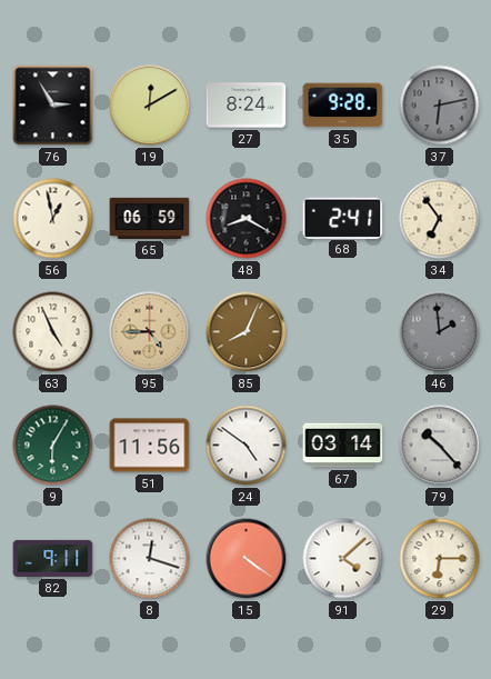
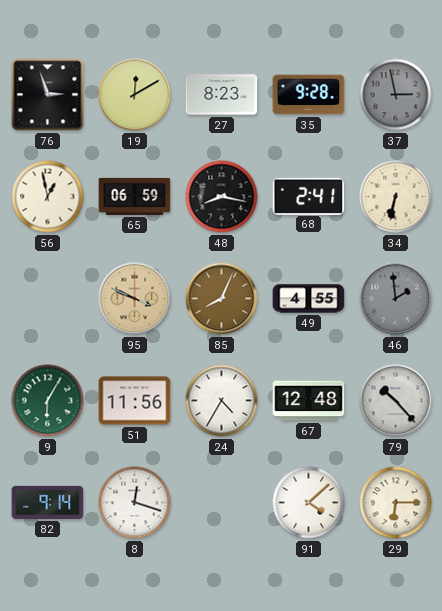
76: 2:55 -> 2:57
27: 8:24 -> 8:23
37: 6:13 -> 2:58
48: 8:20 -> 8:17
34: 6:54 -> 6:32
63: 4:56 -> none
95: 4:45 -> 3:49
49: none -> 4:55
24: 4:51 -> 4:35
67: 03:14 -> 12:48
82: 9:11 -> 9:14
15: 4:21 -> none
